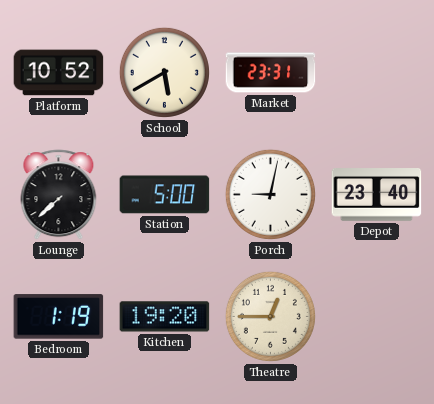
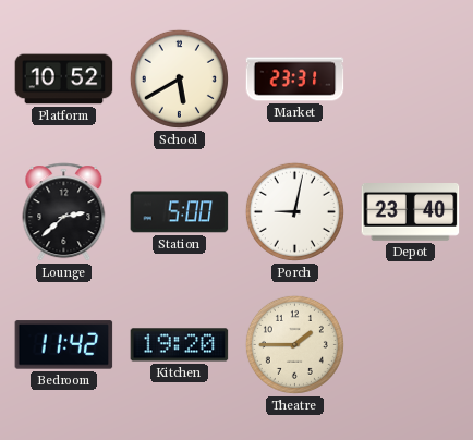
Lounge: 7:38 -> 2:38
Bedroom: 1:19 -> 11:42
Theatre: 12:45 -> 1:45
